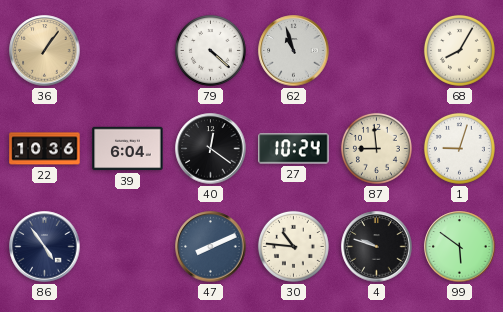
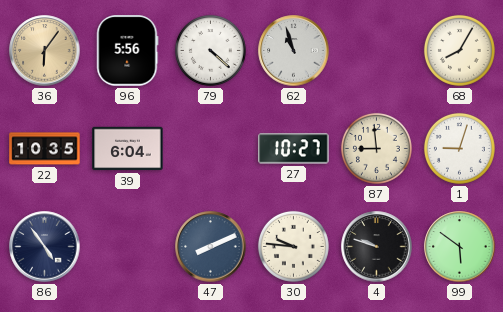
36: 1:06 -> 6:06
96: none -> 5:56
22: 10:36 -> 10:35
40: 12:21 -> none
27: 10:24 -> 10:27
30: 10:46 -> 9:46
